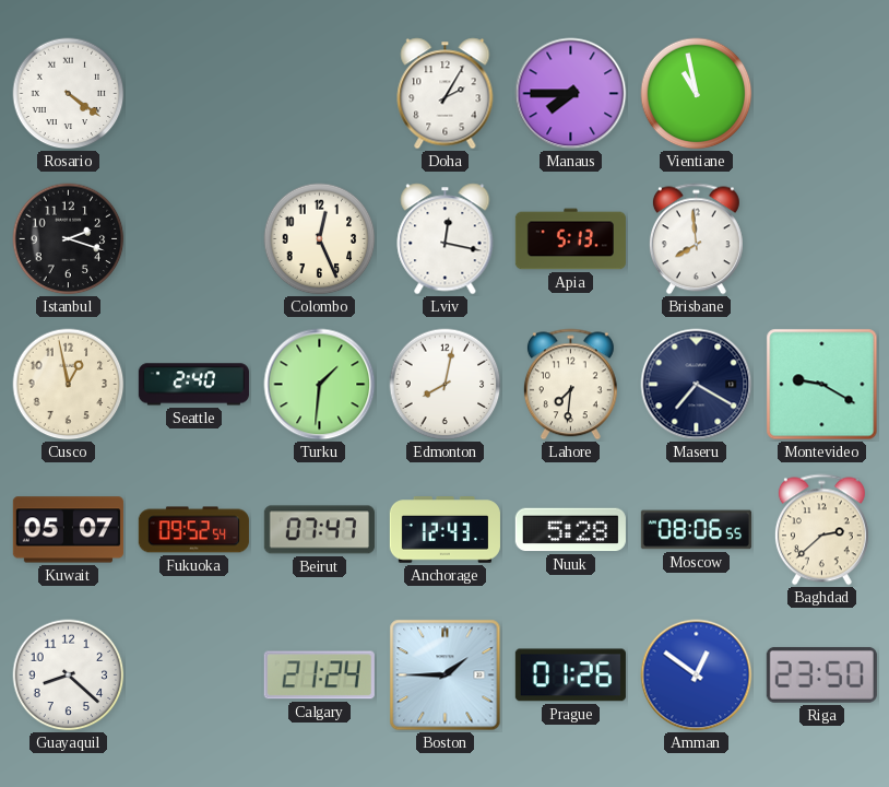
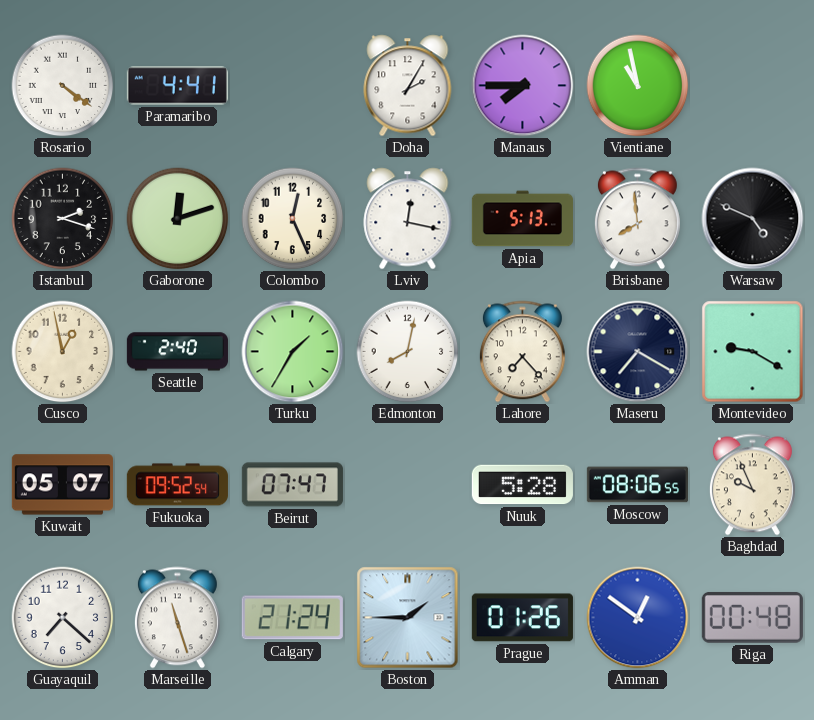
Paramaribo: none -> 4:41
Gaborone: none -> 12:12
Warsaw: none -> 4:49
Turku: 1:31 -> 1:35
Lahore: 7:31 -> 7:23
Anchorage: 12:43 -> none
Baghdad: 2:38 -> 9:56
Guayaquil: 8:22 -> 7:22
Marseille: none -> 11:27
Riga: 23:50 -> 00:48
